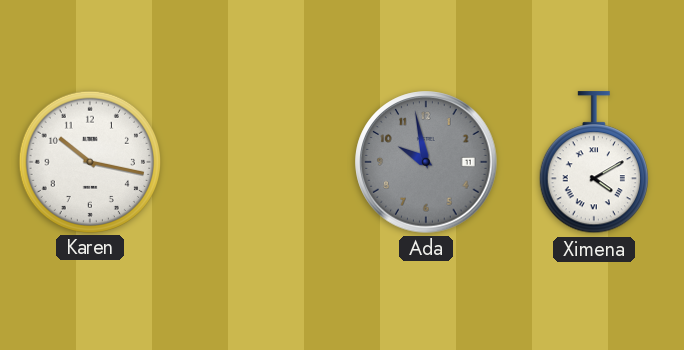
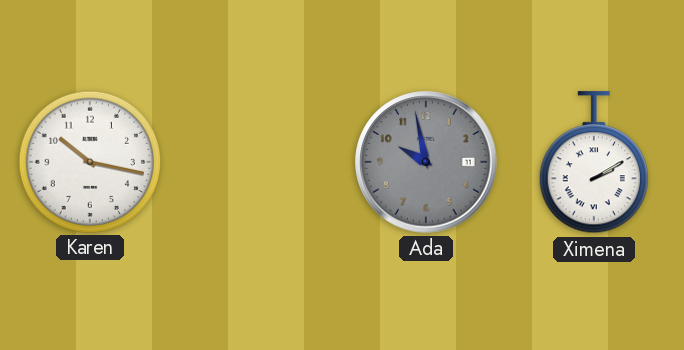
Ximena: 4:10 -> 2:10
